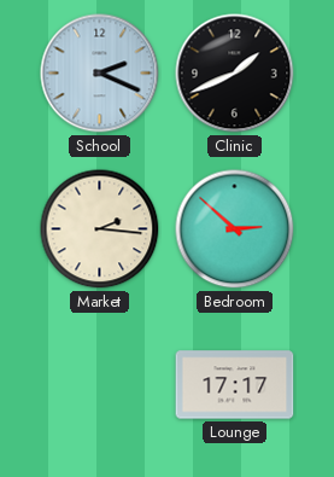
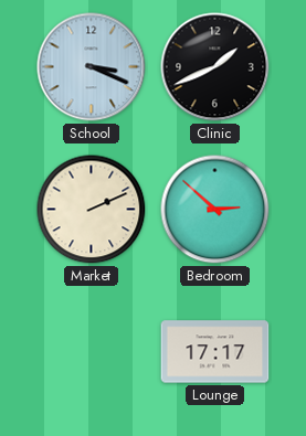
School: 2:19 -> 3:19
Market: 2:16 -> 2:11
